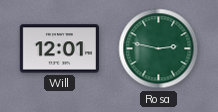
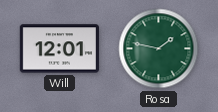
Rosa: 2:47 -> 1:47
